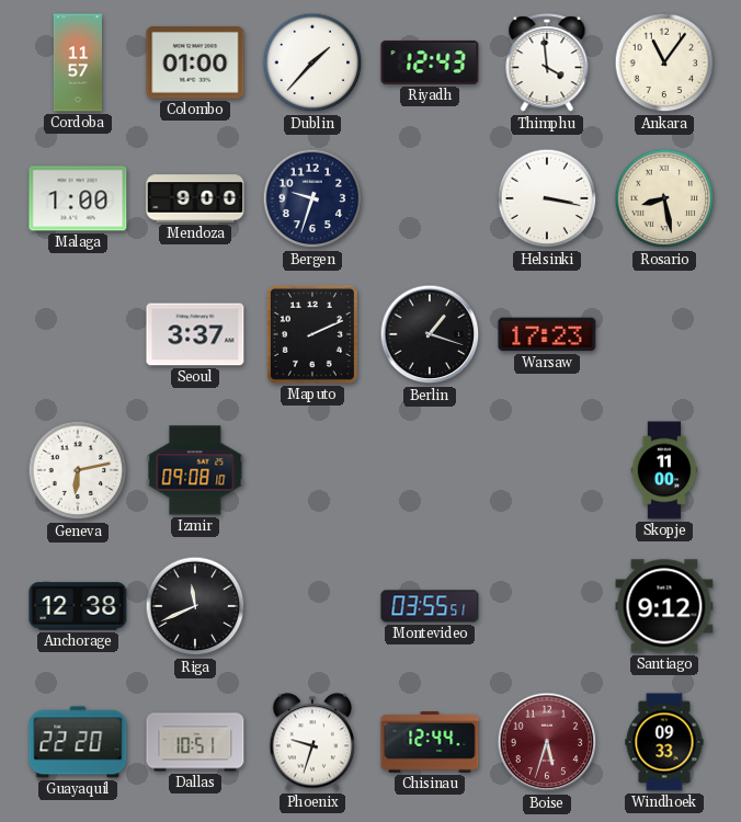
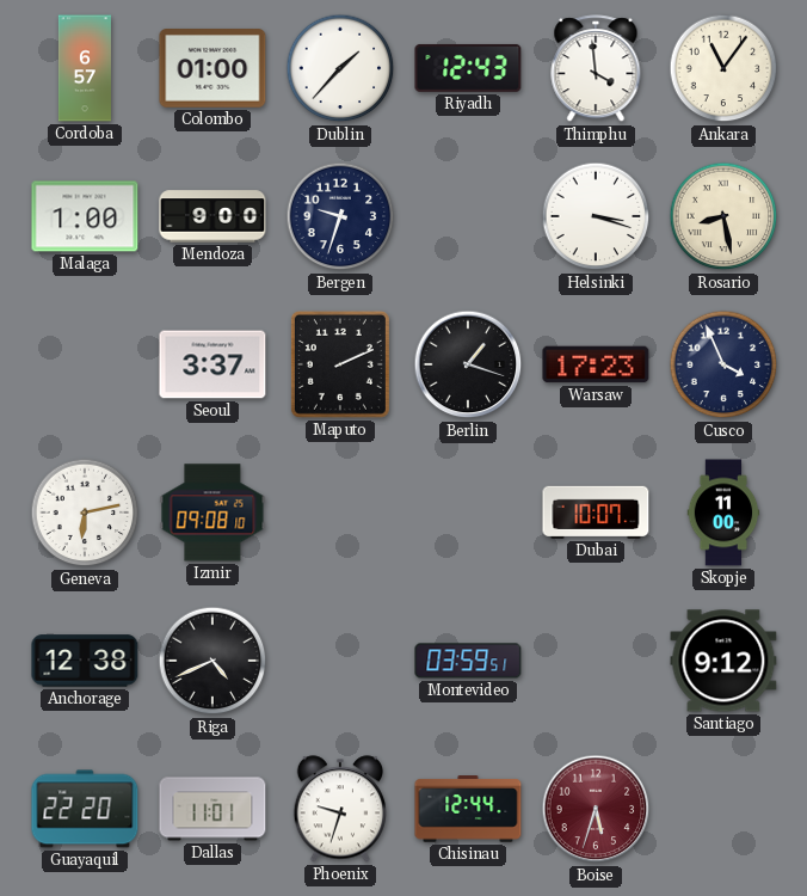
Cordoba: 11:57 -> 6:57
Helsinki: 3:17 -> 3:18
Cusco: none -> 3:56
Dubai: none -> 10:07
Riga: 11:41 -> 4:41
Montevideo: 03:55 -> 03:59
Dallas: 10:51 -> 11:01
Windhoek: 09:33 -> none
